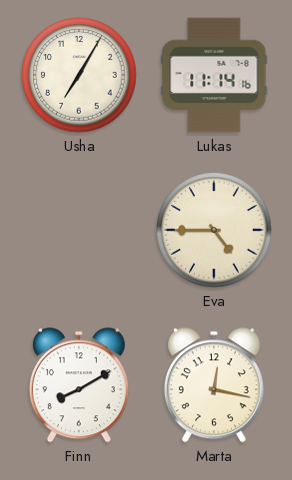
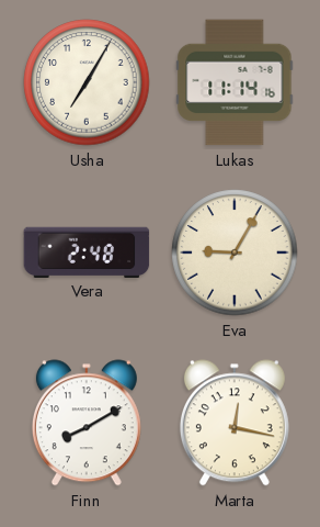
Vera: none -> 2:48
Eva: 4:45 -> 9:05
